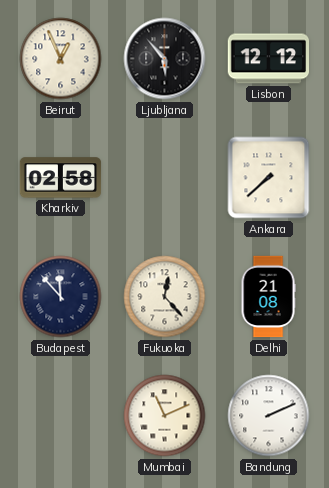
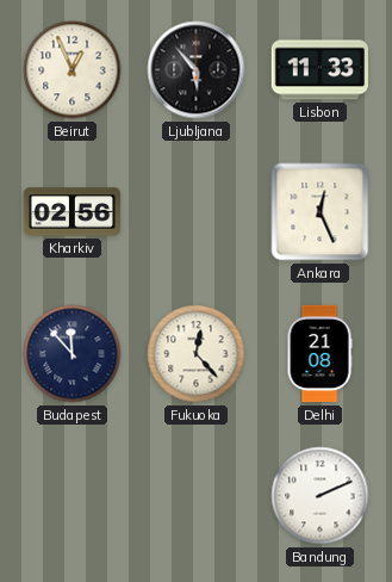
Lisbon: 12:12 -> 11:33
Kharkiv: 02:58 -> 02:56
Ankara: 7:38 -> 12:26
Mumbai: 11:11 -> none
